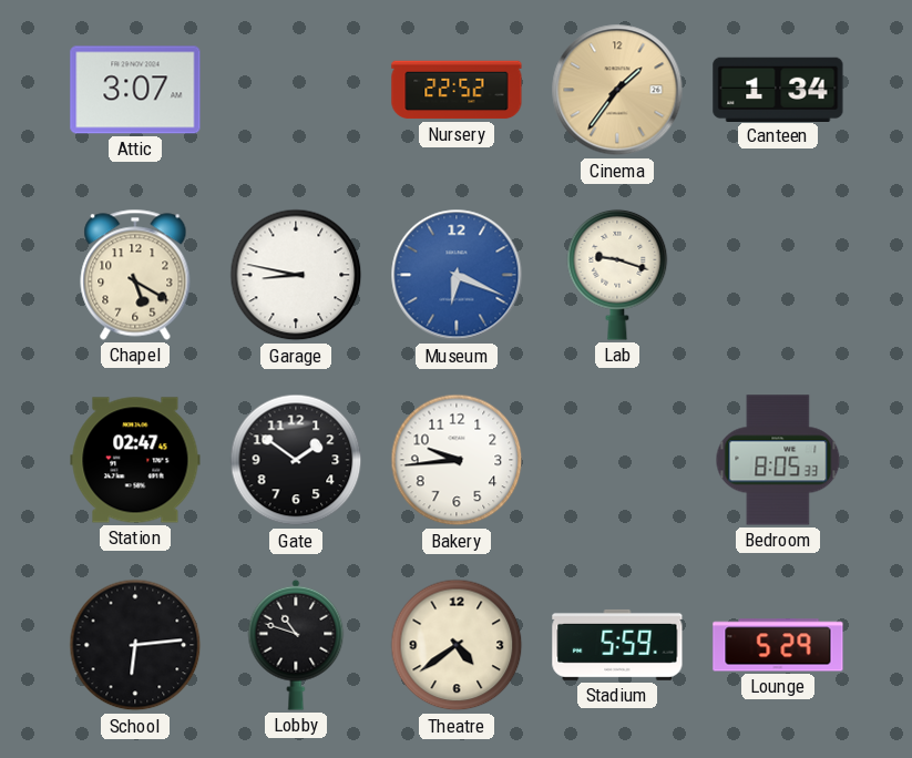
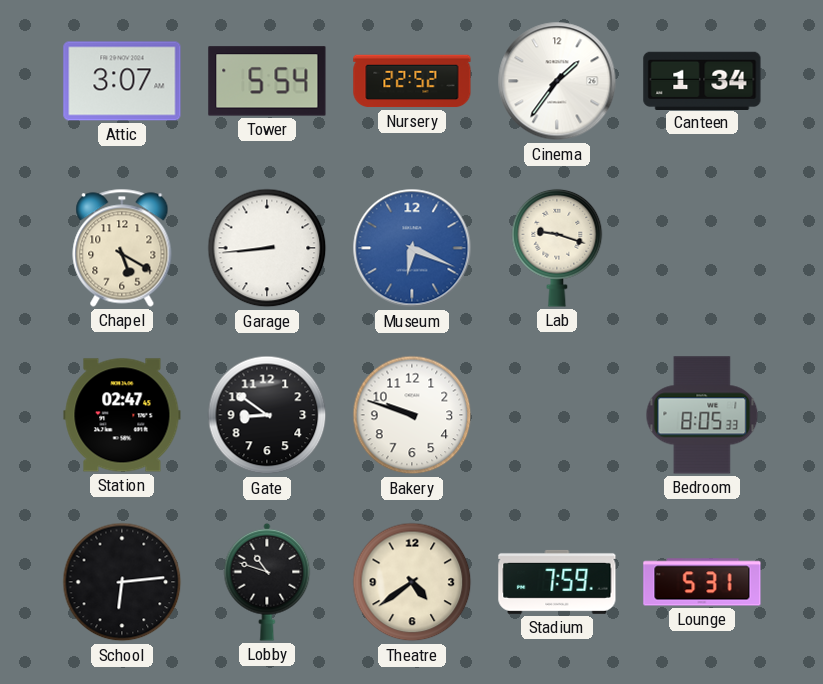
Tower: none -> 5:54
Cinema dial: champagne -> white
Garage: 8:47 -> 8:44
Gate: 1:51 -> 8:51
Bakery: 9:44 -> 9:48
Stadium: 5:59 -> 7:59
Lounge: 5:29 -> 5:31
